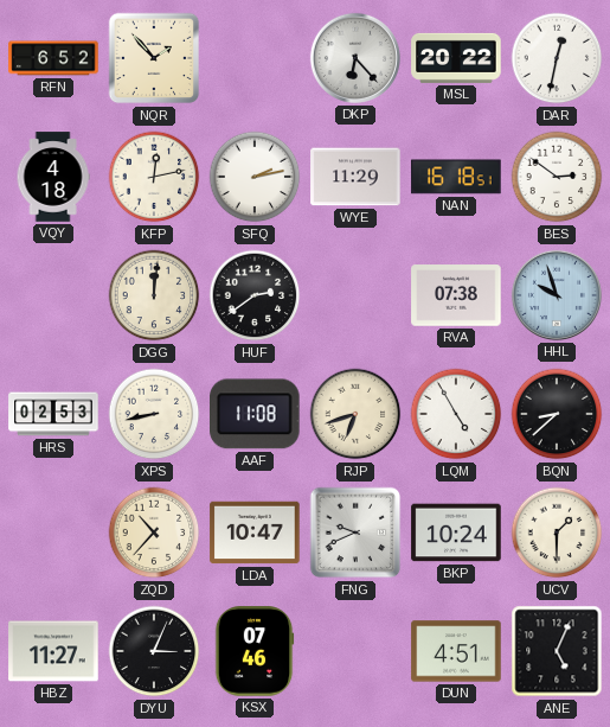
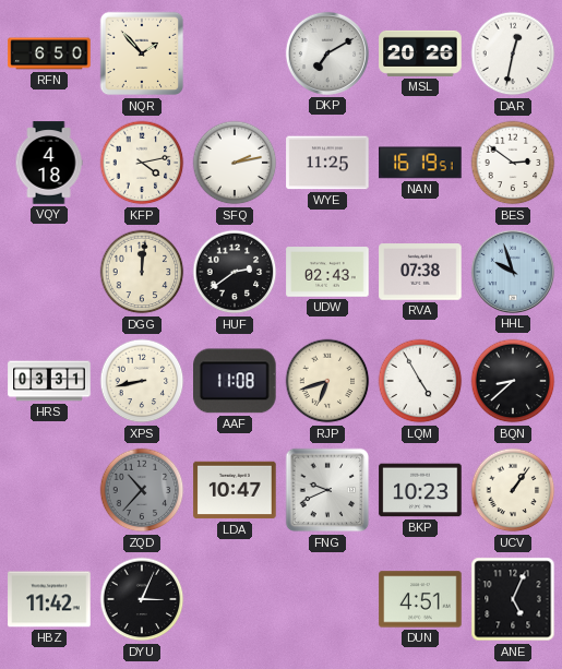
RFN: 6:52 -> 6:50
DKP: 6:23 -> 7:10
MSL: 20:22 -> 20:26
KFP: 12:13 -> 4:13
WYE: 11:29 -> 11:25
NAN: 16:18 -> 16:19
UDW: none -> 02:43
HRS: 02:53 -> 03:31
ZQD dial: cream -> grey
BKP: 10:24 -> 10:23
UCV: 1:30 -> 1:06
HBZ: 11:27 -> 11:42
KSX: 07:46 -> none
